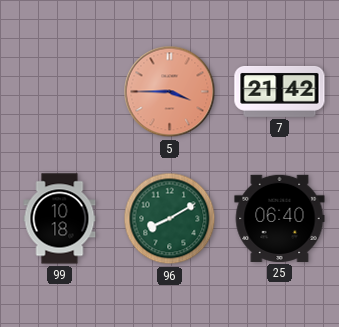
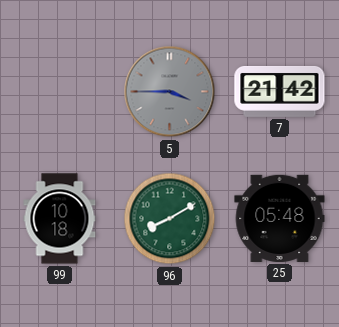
5 dial: salmon -> grey
25: 06:40 -> 05:48
